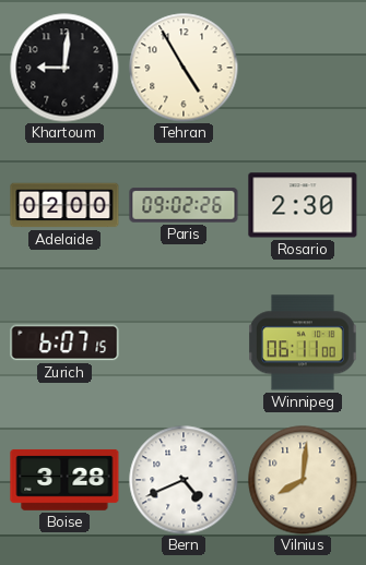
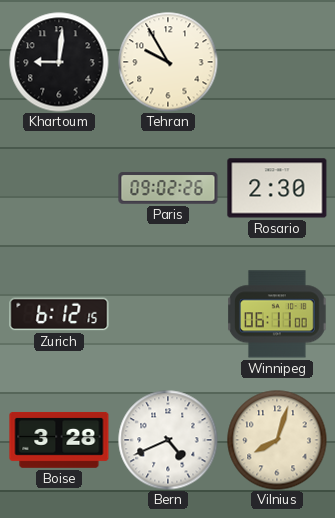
Tehran: 4:55 -> 9:55
Adelaide: 02:00 -> none
Zurich: 6:07 -> 6:12
Vilnius: 8:01 -> 8:03
